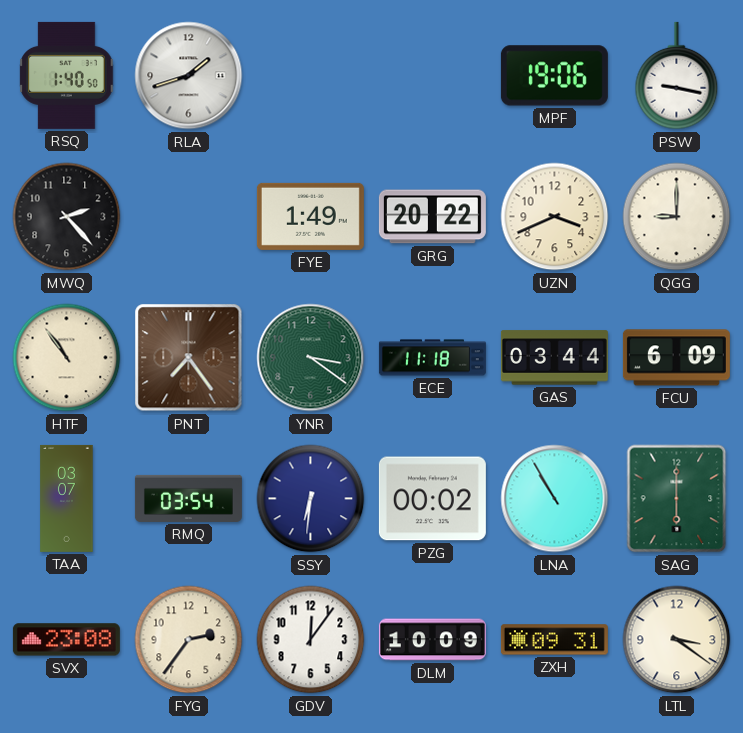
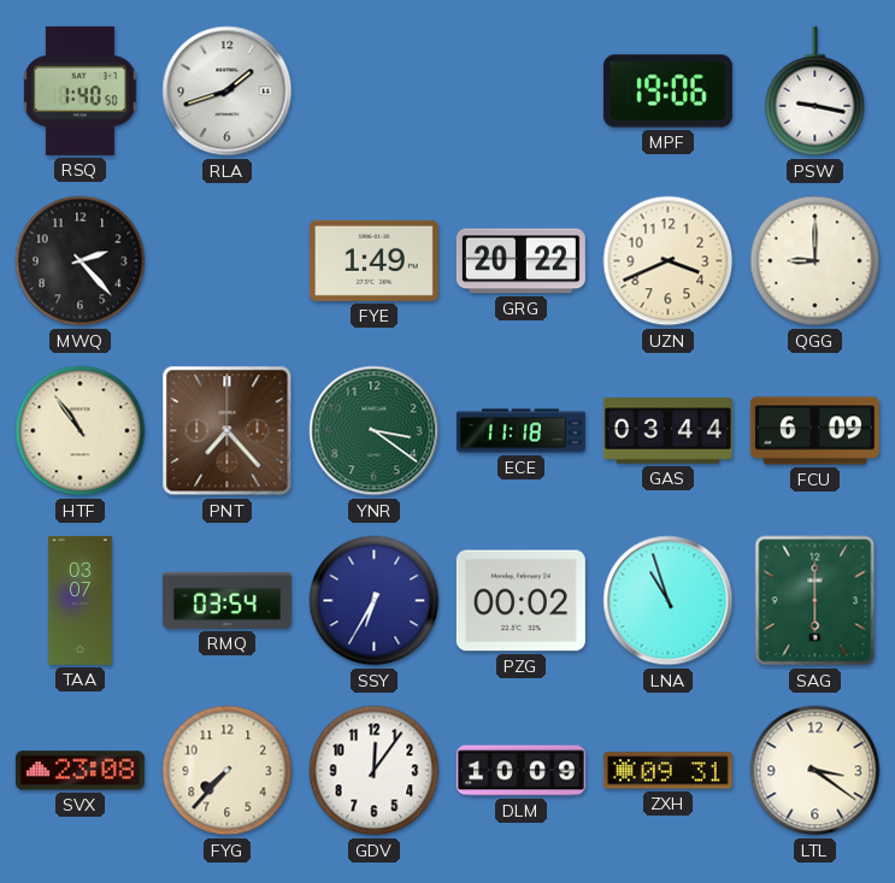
PNT: 7:24 -> 7:23
SSY: 6:31 -> 6:35
LNA: 10:55 -> 10:57
FYG: 2:36 -> 7:37
